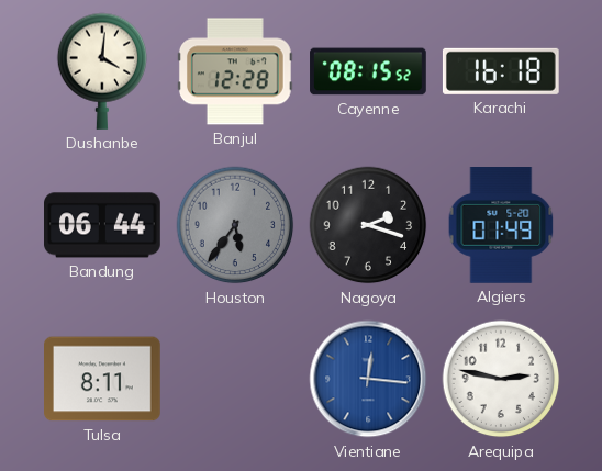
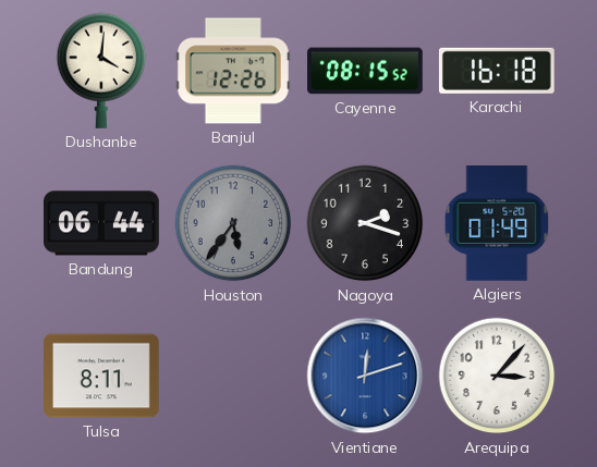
Banjul: 12:28 -> 12:26
Vientiane: 12:16 -> 12:12
Arequipa: 2:47 -> 3:07
